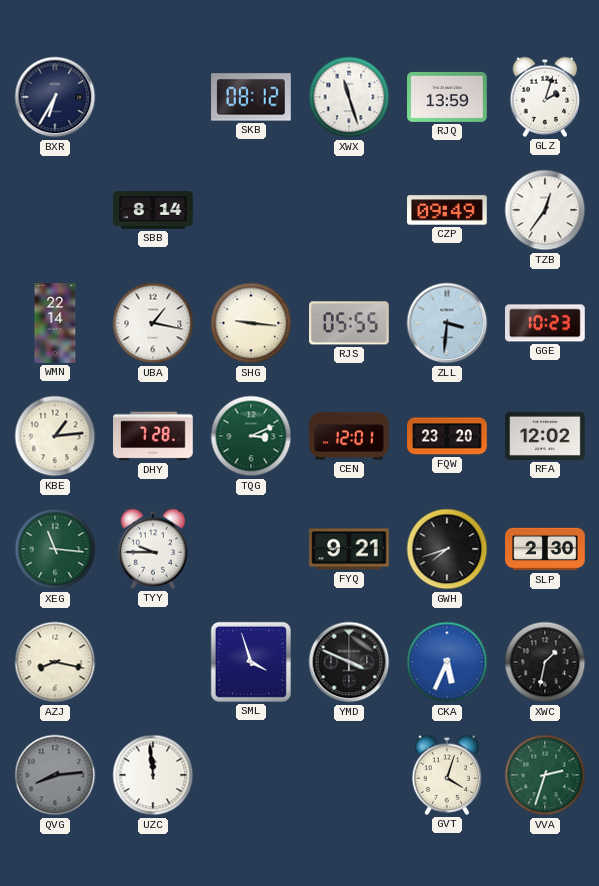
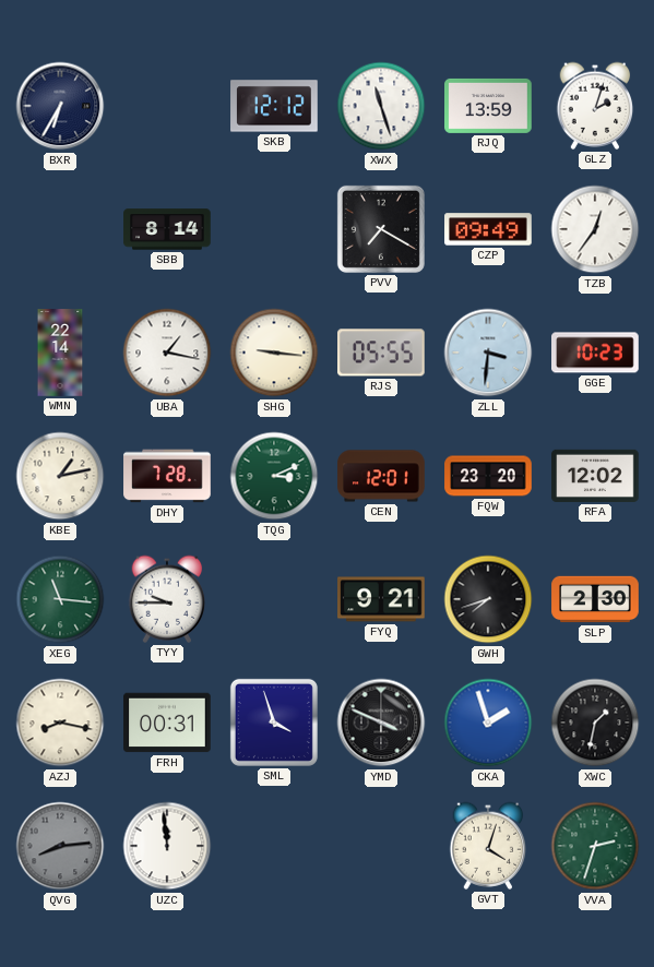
SKB: 08:12 -> 12:12
PVV: none -> 7:20
KBE: 1:14 -> 1:13
FRH: none -> 00:31
CKA: 5:34 -> 1:57
